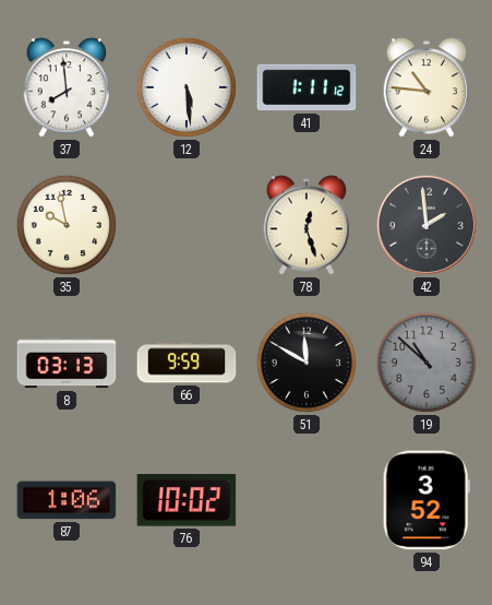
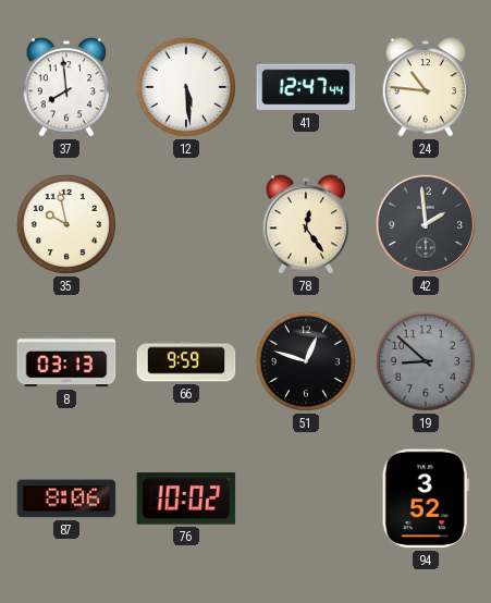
41: 1:11 -> 12:47
78: 12:27 -> 12:24
51: 11:50 -> 12:48
19: 10:52 -> 8:52
87: 1:06 -> 8:06
